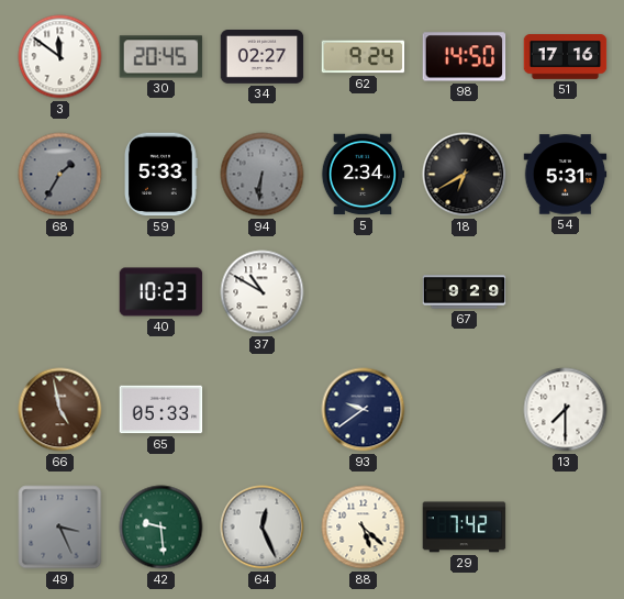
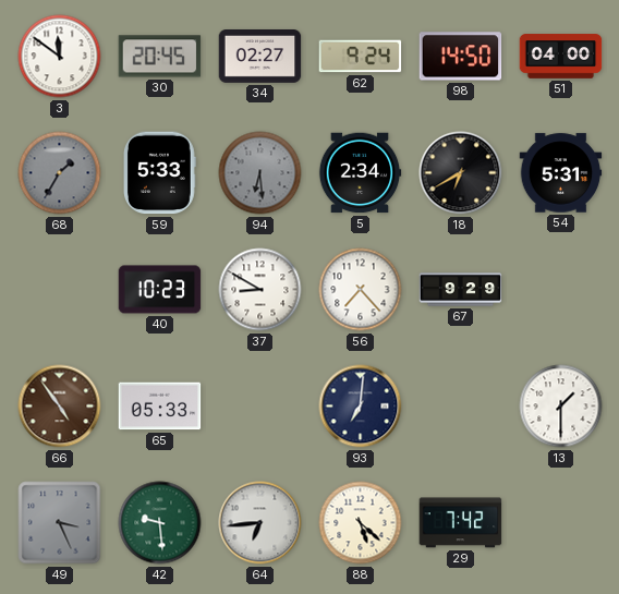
51: 17:16 -> 04:00
94: 6:31 -> 6:29
37: 10:50 -> 8:50
56: none -> 7:23
66: 4:58 -> 4:54
93: 9:39 -> 7:01
13: 7:30 -> 1:30
64: 12:26 -> 6:44
